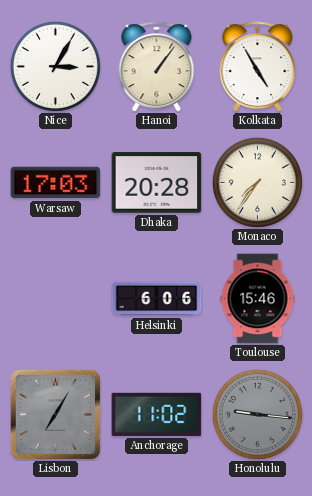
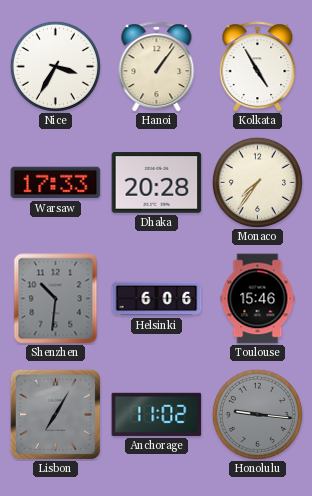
Nice: 3:05 -> 3:35
Warsaw: 17:03 -> 17:33
Shenzhen: none -> 10:31
